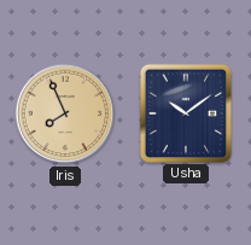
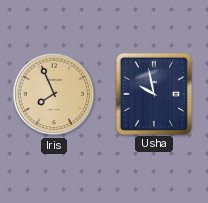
Usha: 10:09 -> 9:58
